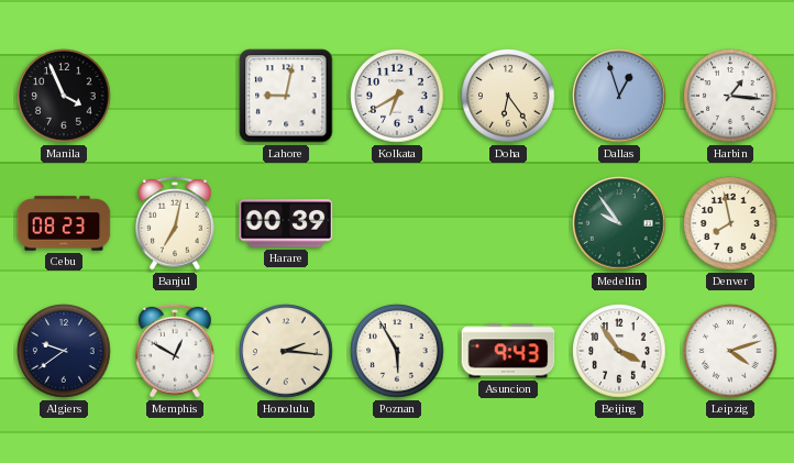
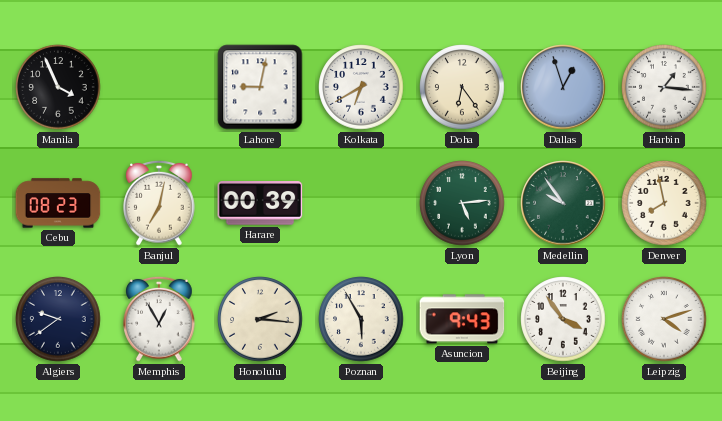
Lyon: none -> 5:14
Memphis: 12:50 -> 12:55
